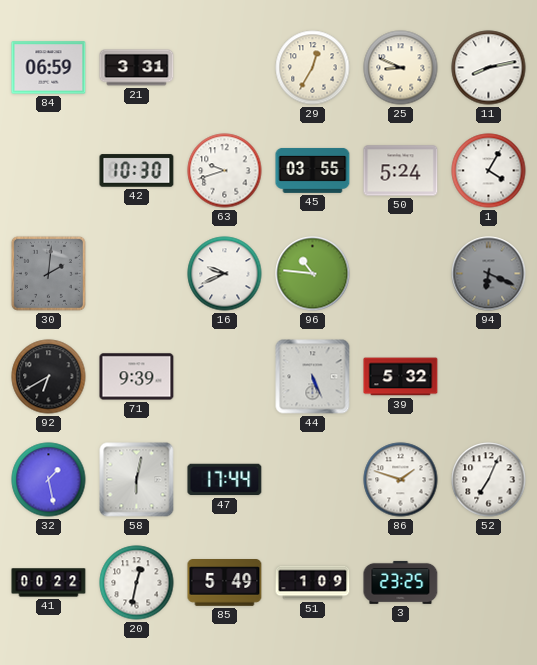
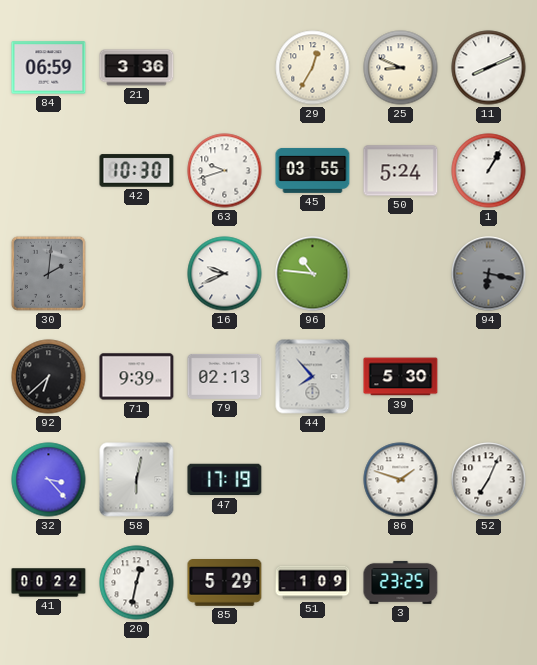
21: 3:31 -> 3:36
11: 8:13 -> 8:11
1: 4:05 -> 1:05
94: 6:19 -> 6:17
92: 6:40 -> 6:38
79: none -> 02:13
44: 5:26 -> 7:53
39: 5:32 -> 5:30
32: 1:28 -> 3:23
47: 17:44 -> 17:19
85: 5:49 -> 5:29
